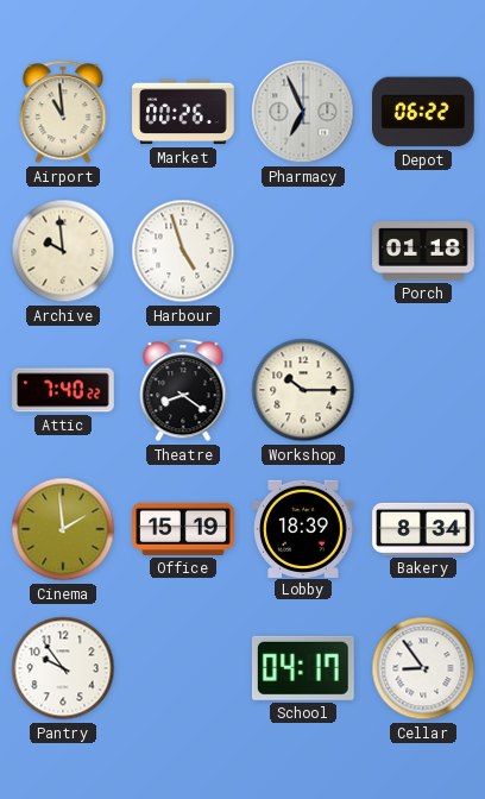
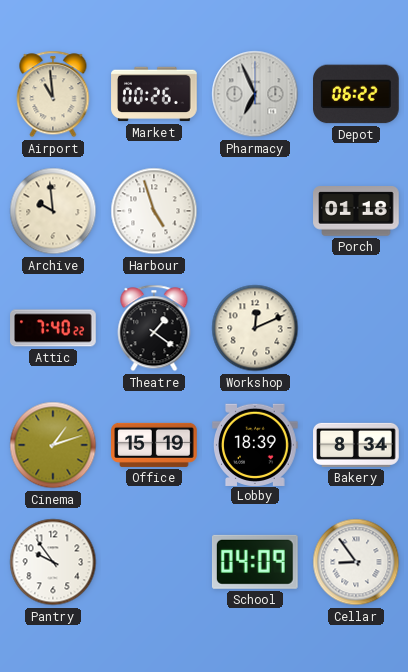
Theatre: 8:21 -> 1:21
Workshop: 10:15 -> 12:11
Cinema: 1:59 -> 1:12
School: 04:17 -> 04:09
